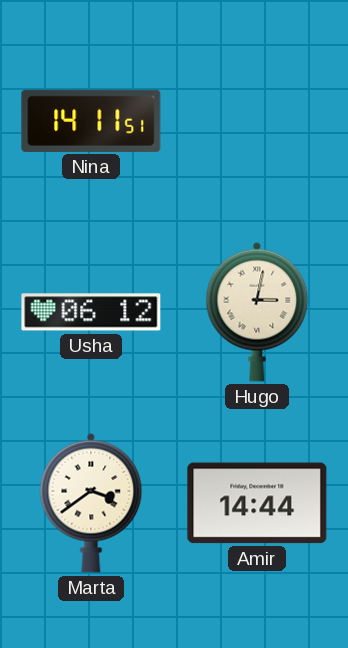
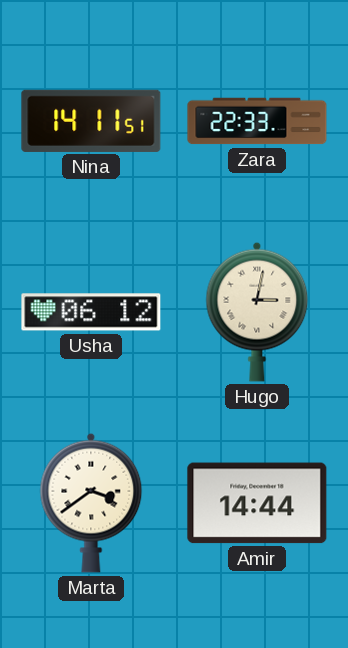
Zara: none -> 22:33
